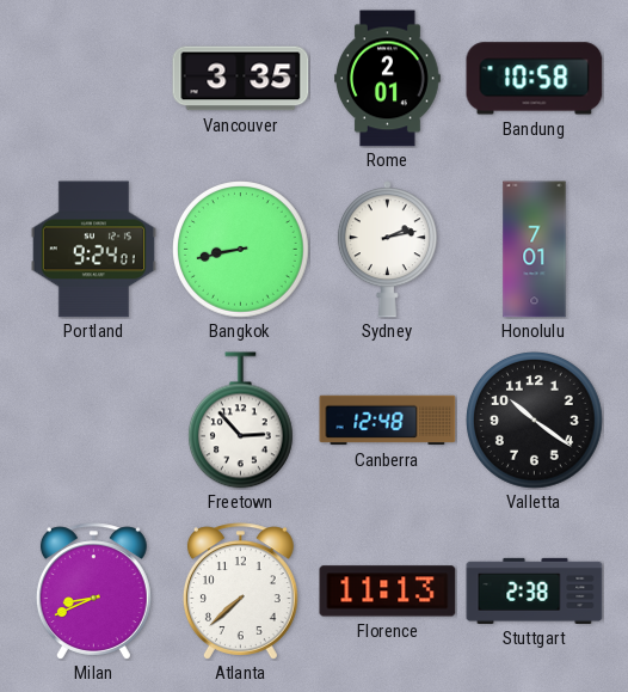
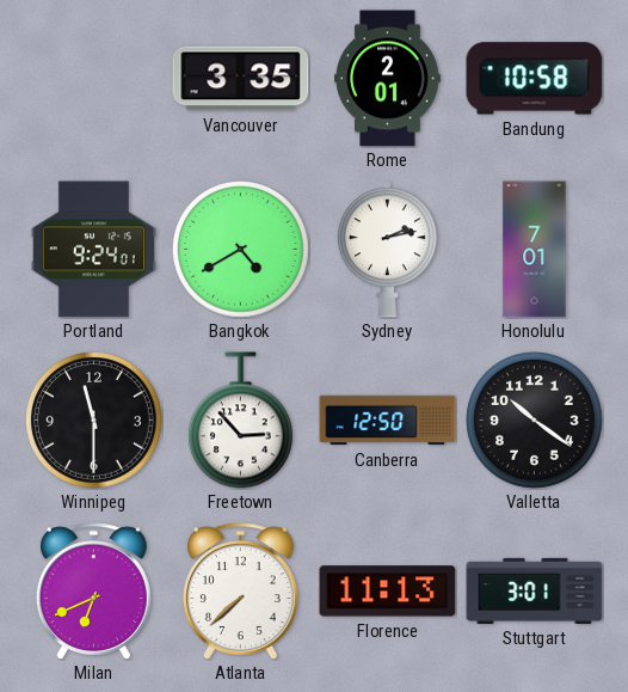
Bangkok: 8:43 -> 4:40
Winnipeg: none -> 11:30
Canberra: 12:48 -> 12:50
Milan: 8:41 -> 6:41
Stuttgart: 2:38 -> 3:01
